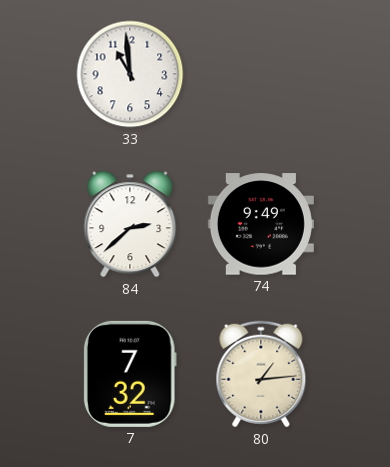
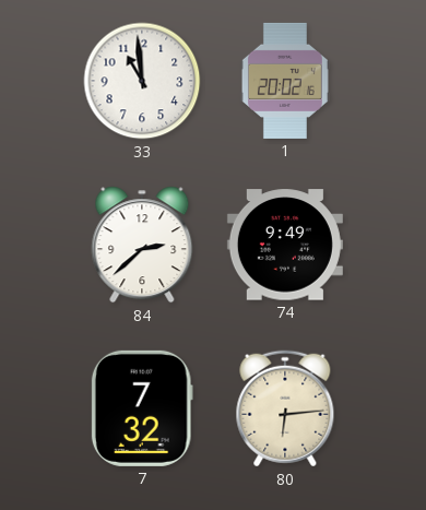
1: none -> 20:02
80: 1:14 -> 6:14
